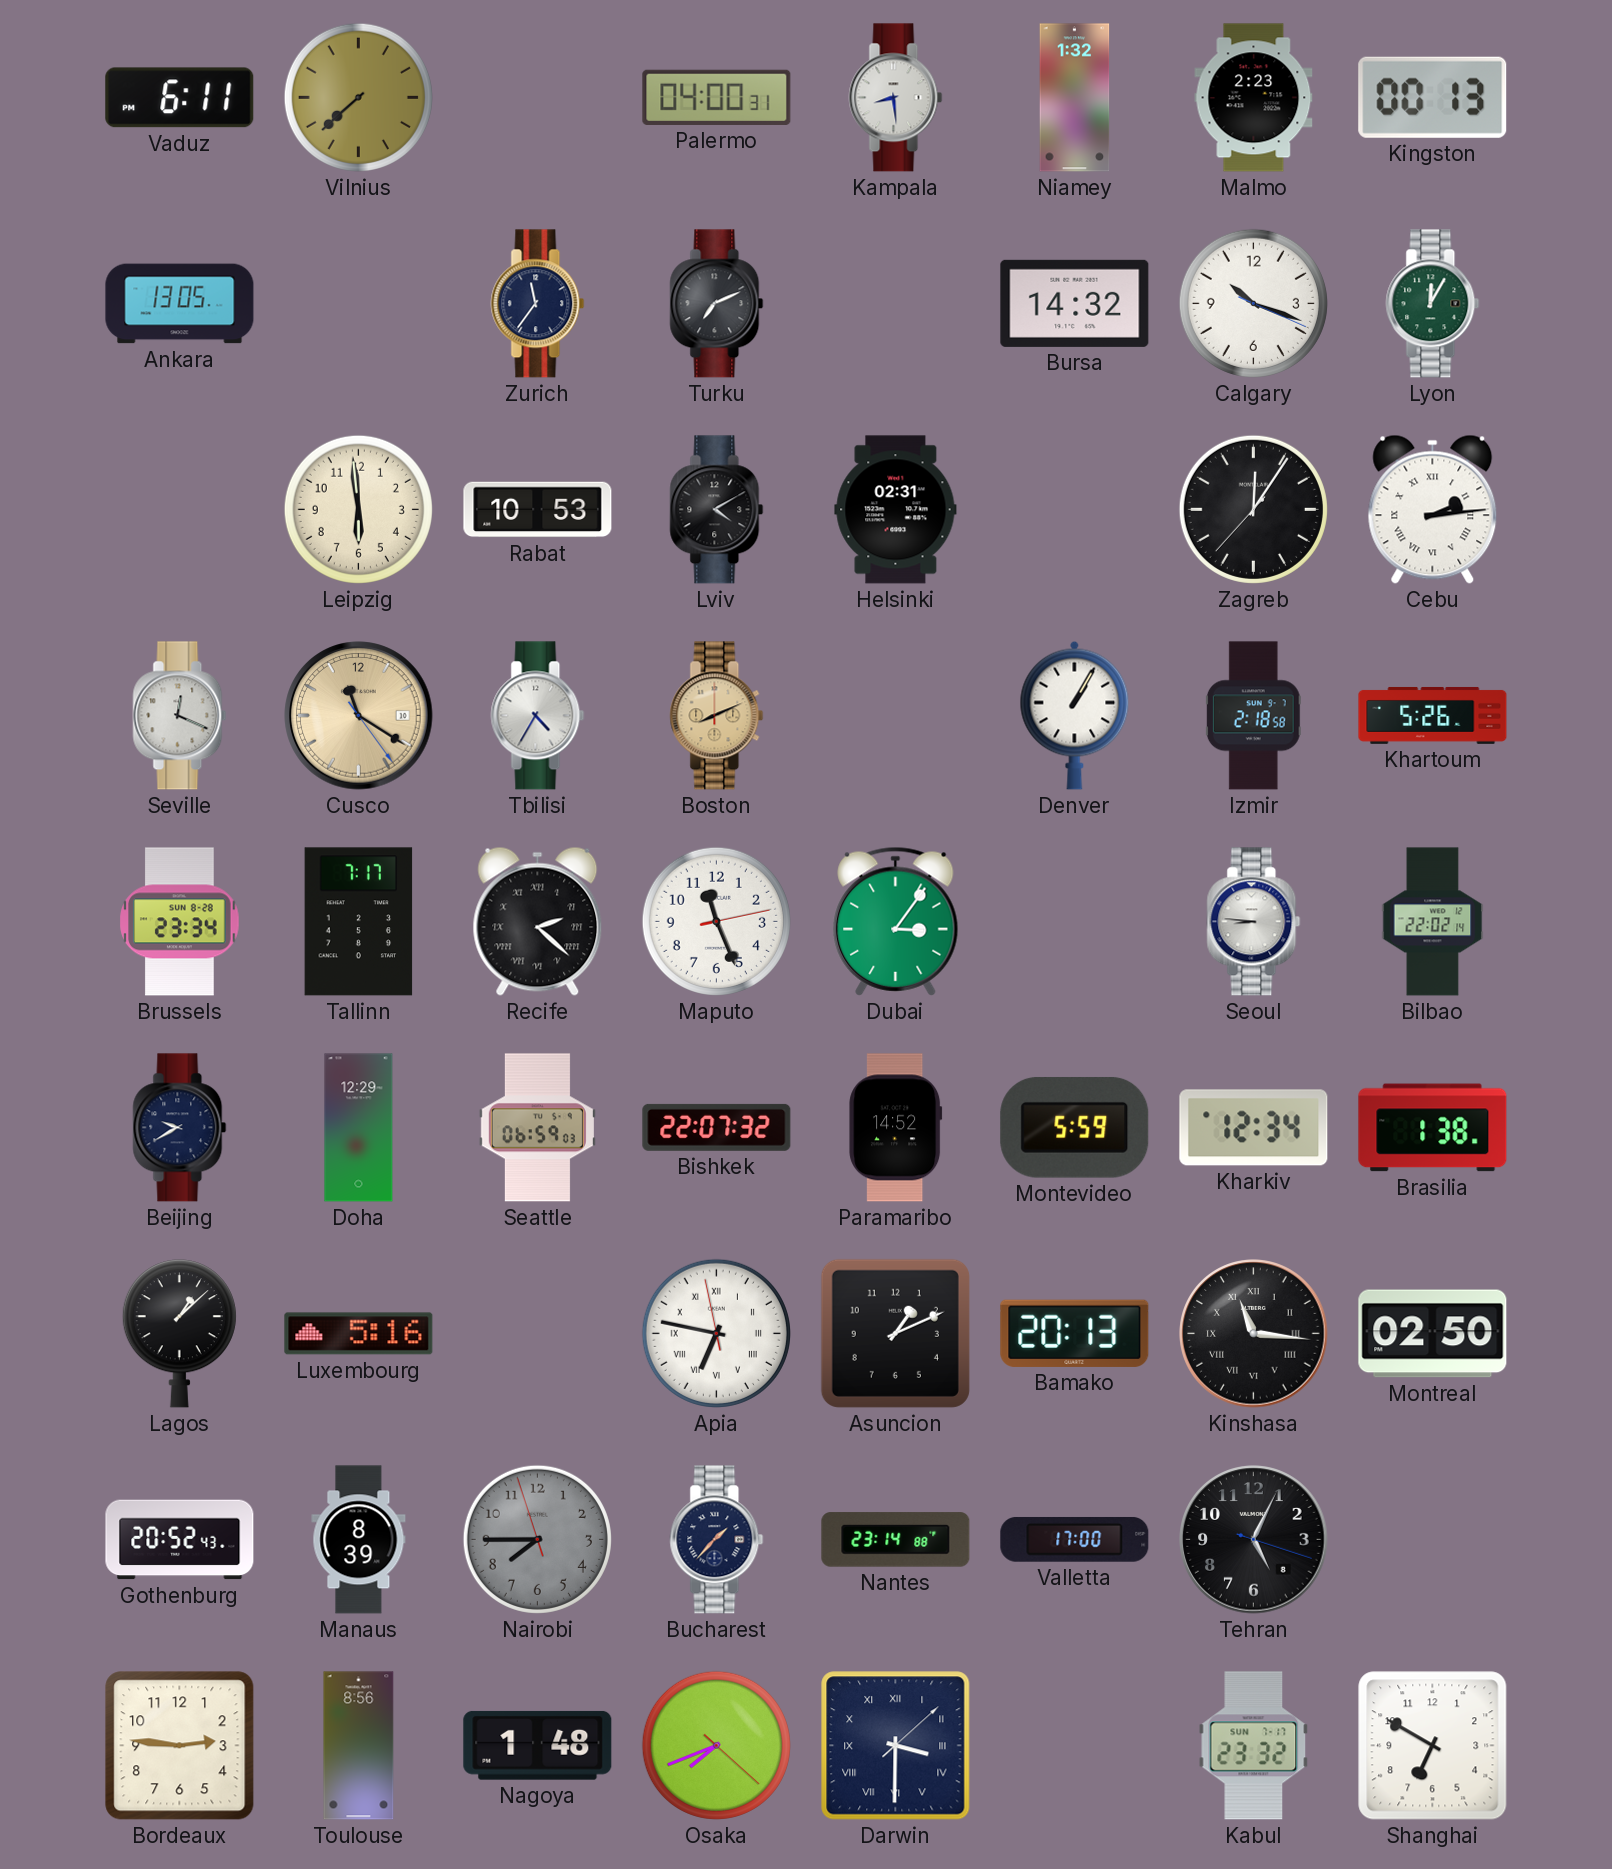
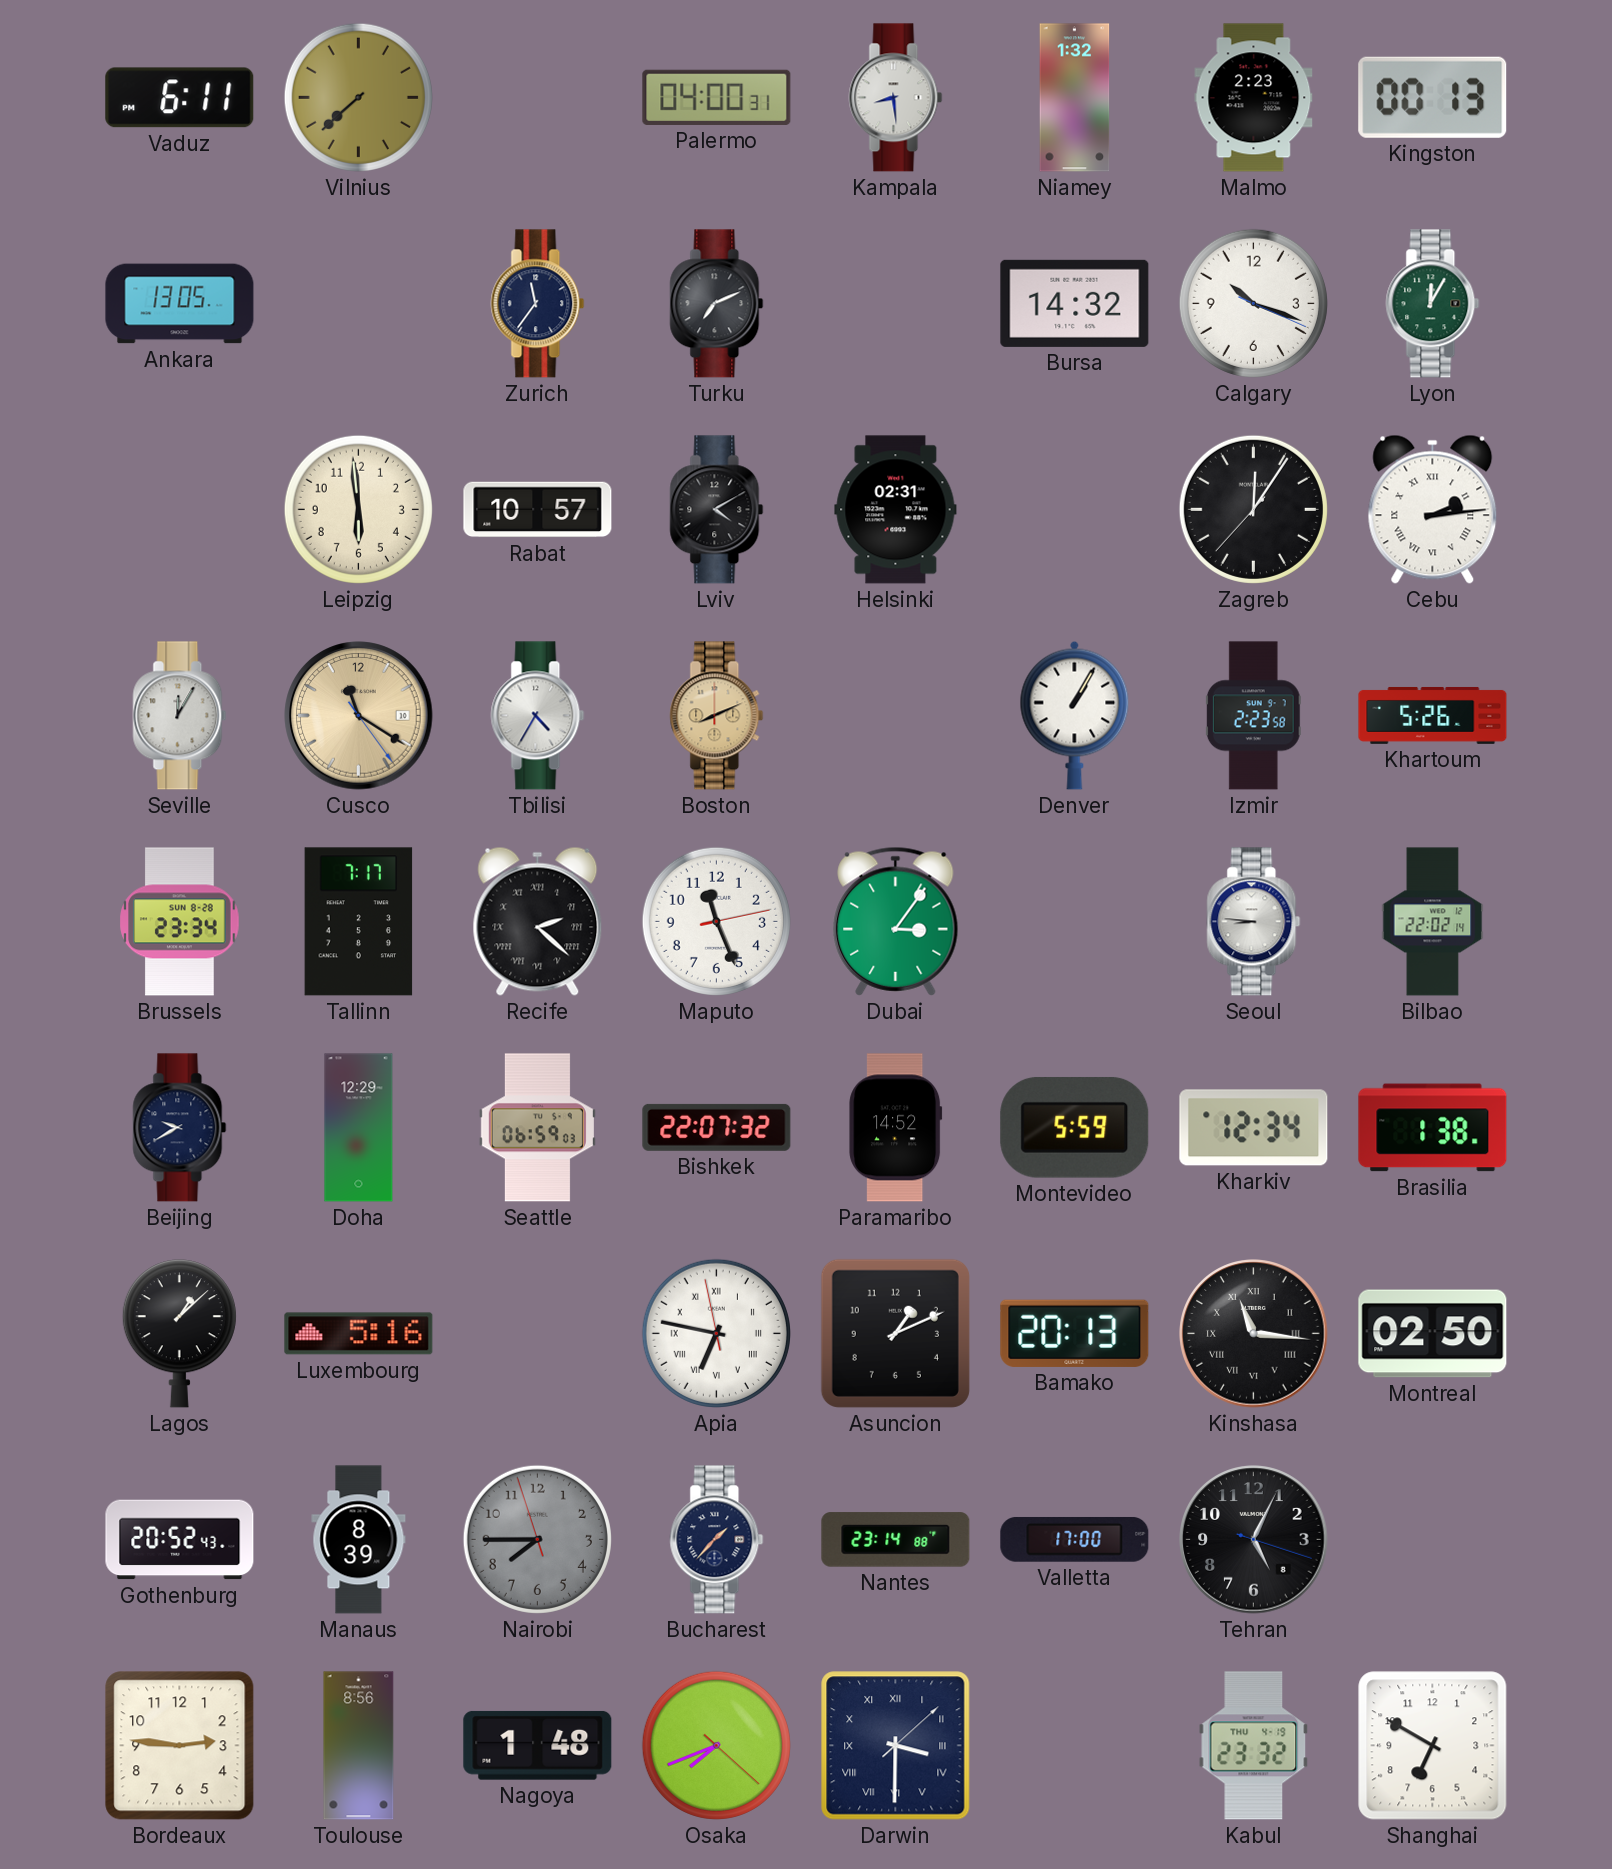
Rabat: 10:53 -> 10:57
Seville: 12:19 -> 12:05
Izmir: 2:18 -> 2:23
Kabul date: SUN 7-17 -> THU 4-19
